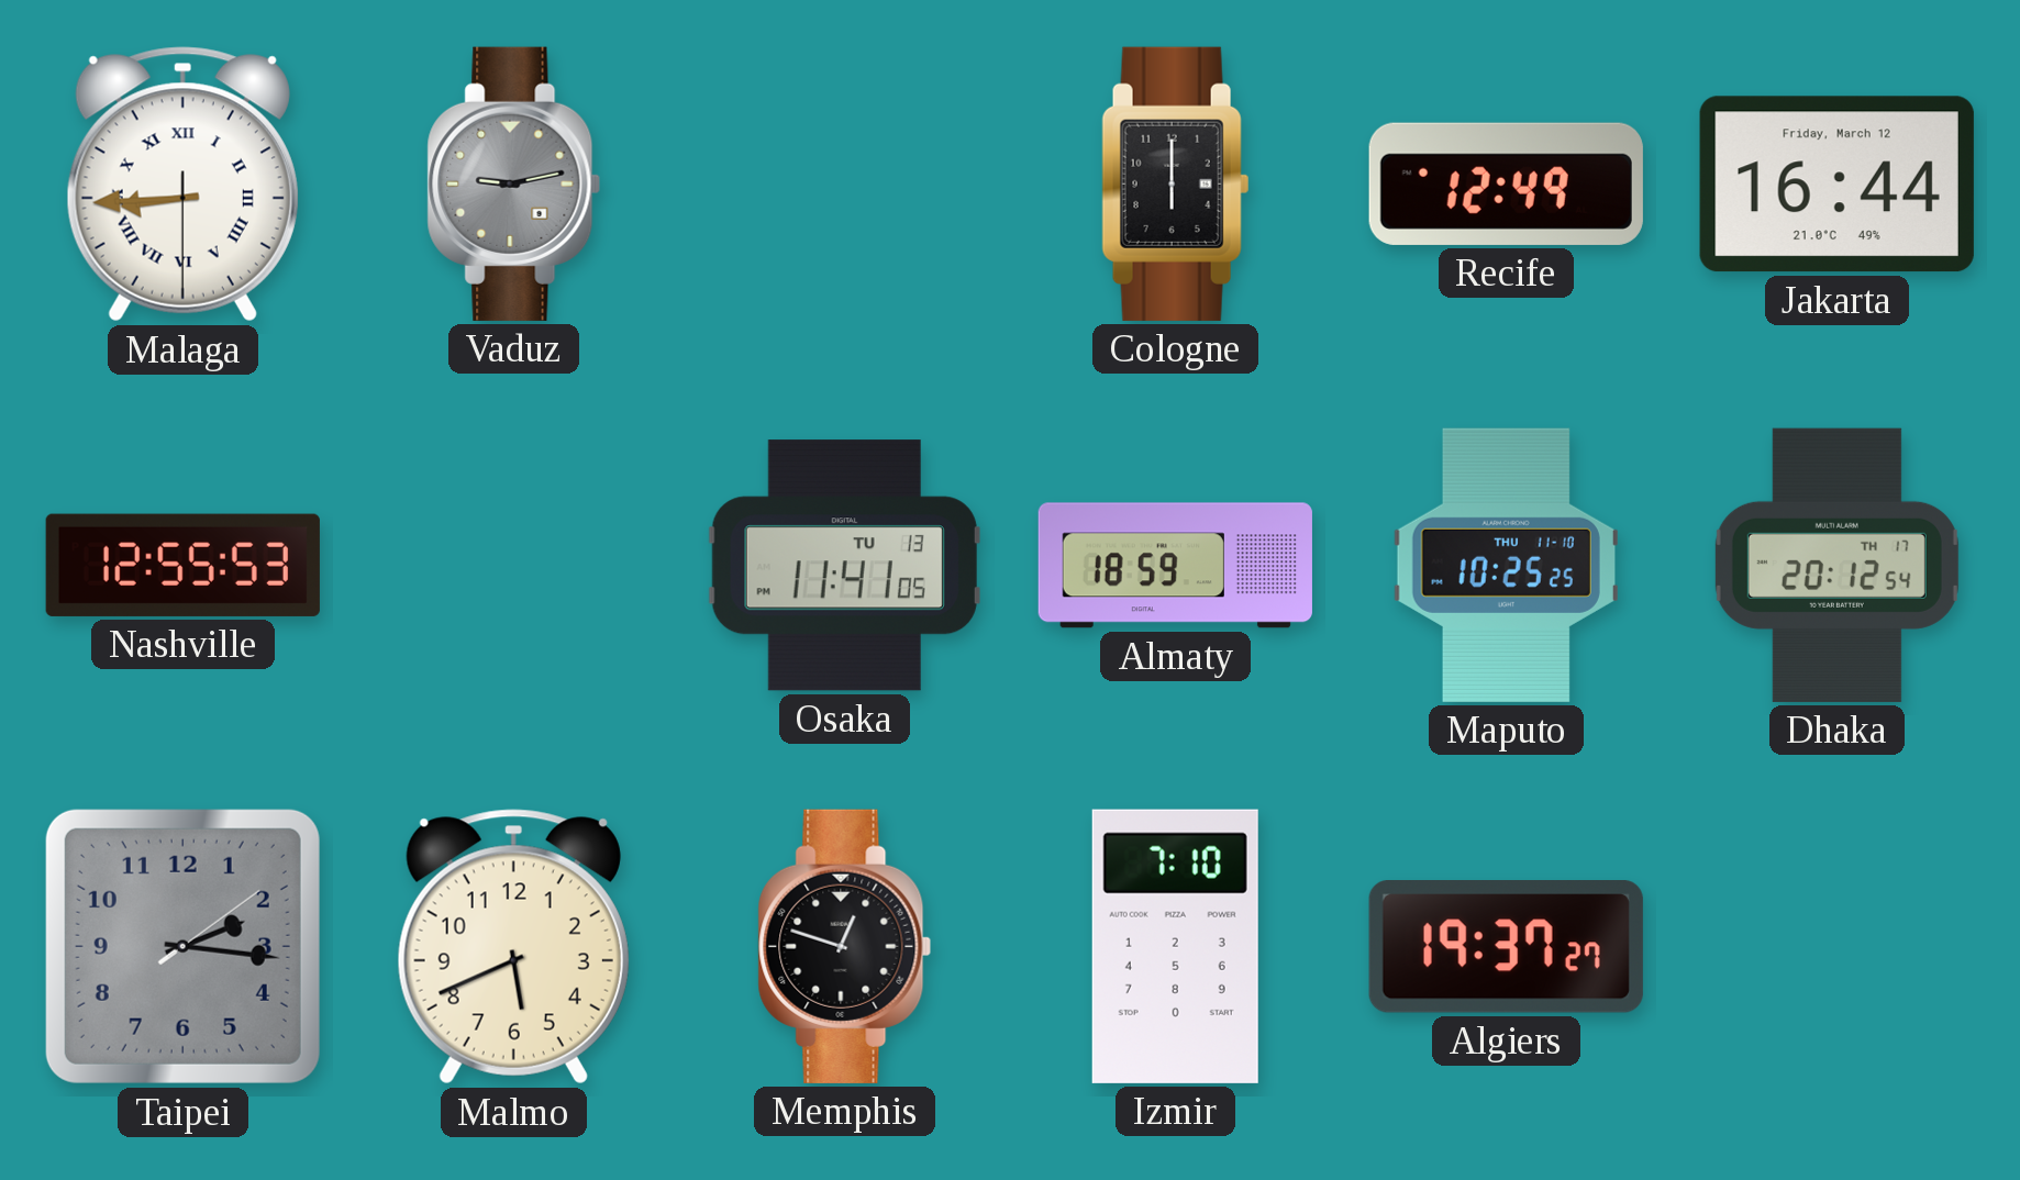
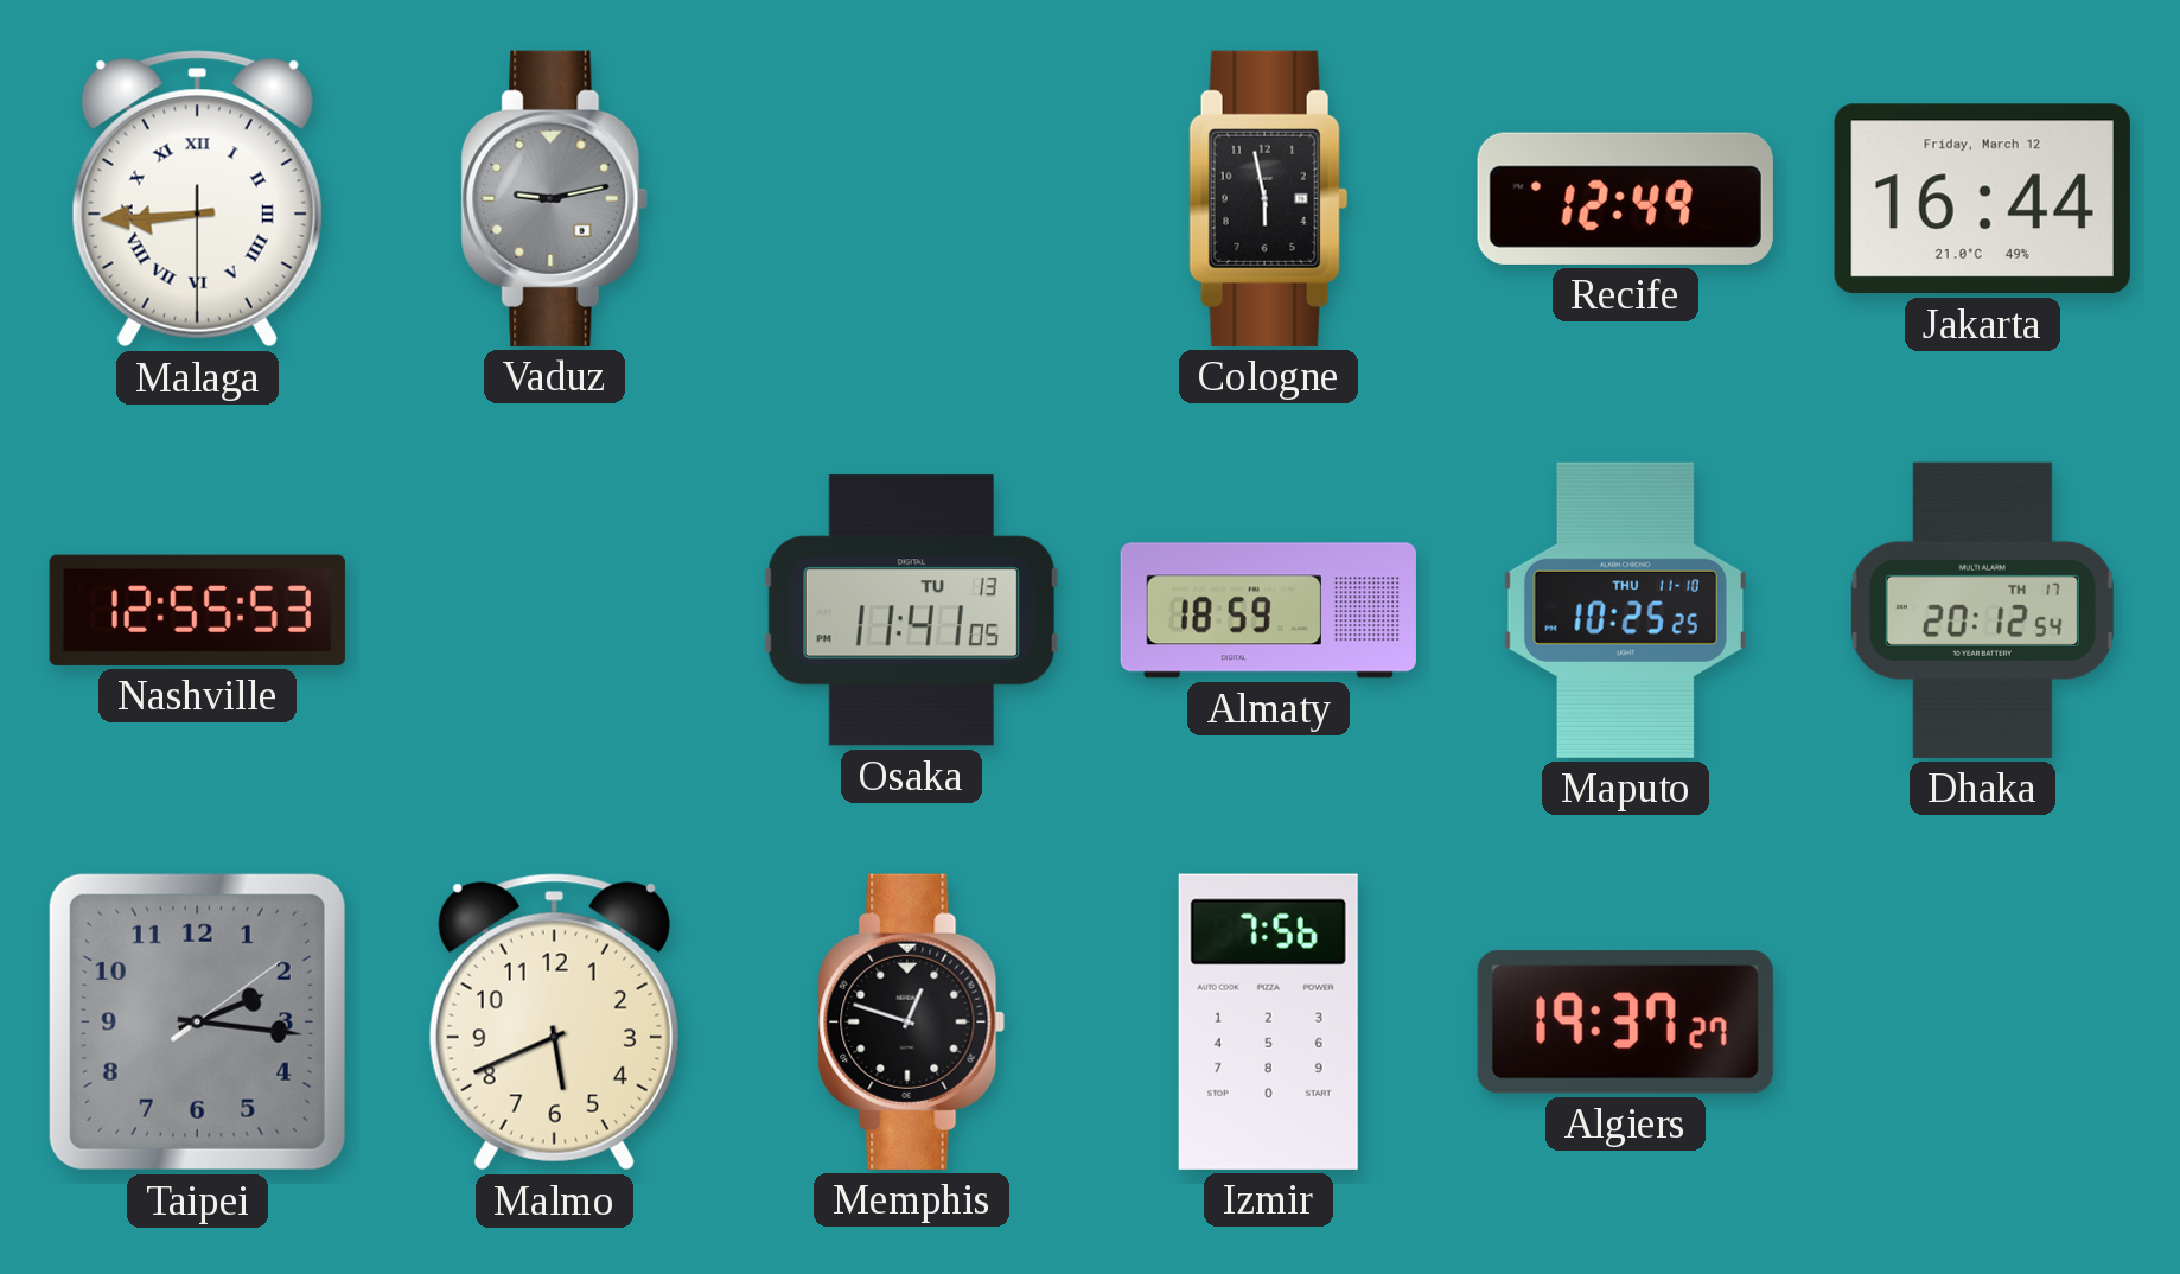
Cologne: 6:00 -> 5:58
Izmir: 7:10 -> 7:56
